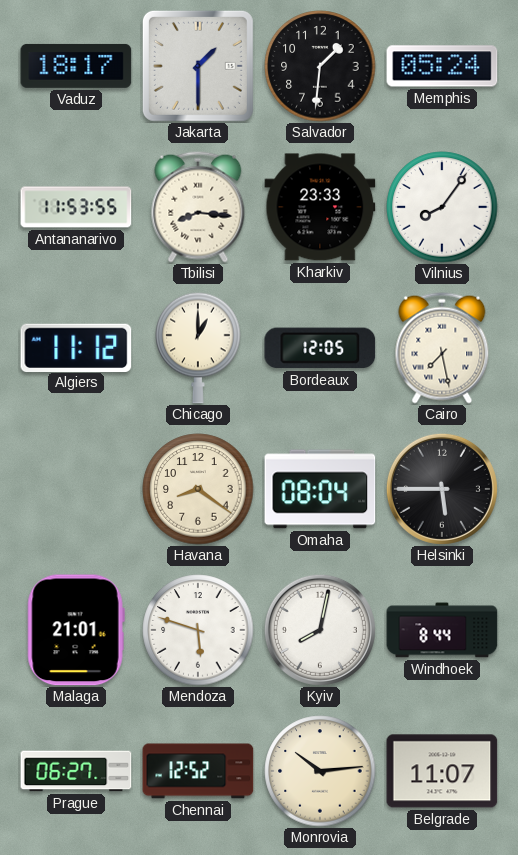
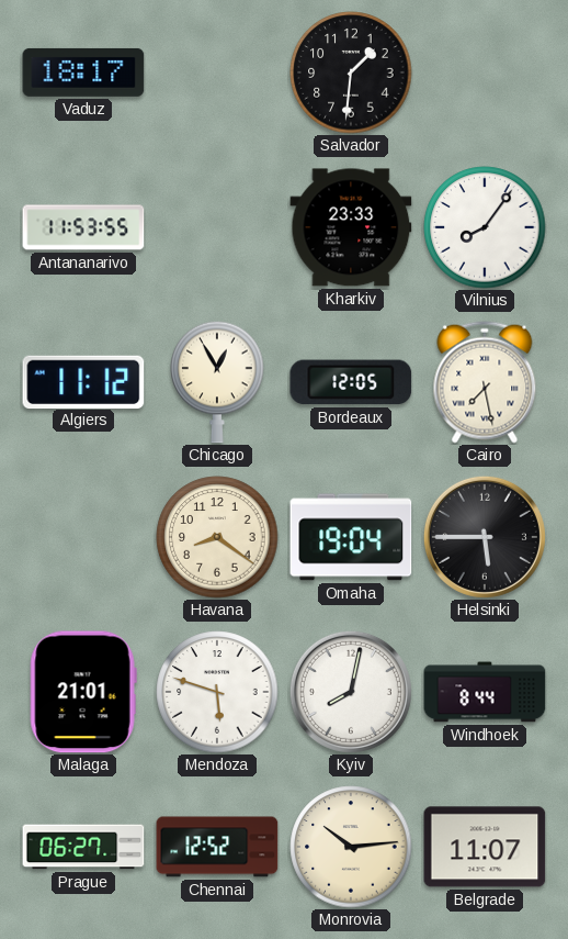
Jakarta: 1:30 -> none
Memphis: 05:24 -> none
Tbilisi: 8:16 -> none
Chicago: 1:00 -> 12:55
Omaha: 08:04 -> 19:04
